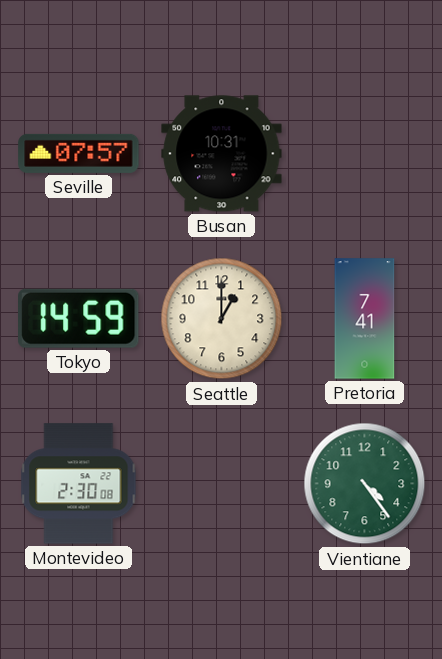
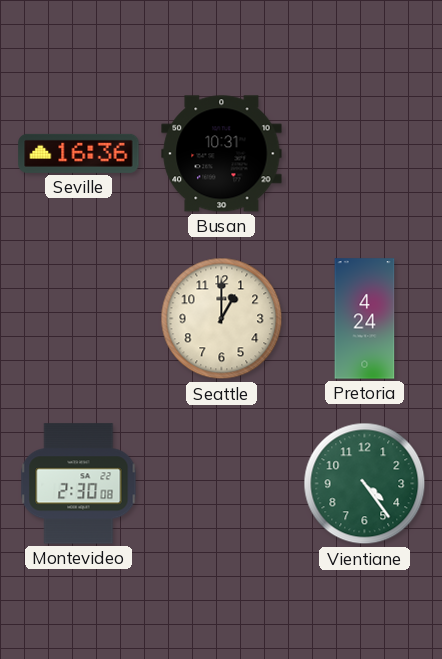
Seville: 07:57 -> 16:36
Tokyo: 14:59 -> none
Pretoria: 7:41 -> 4:24
